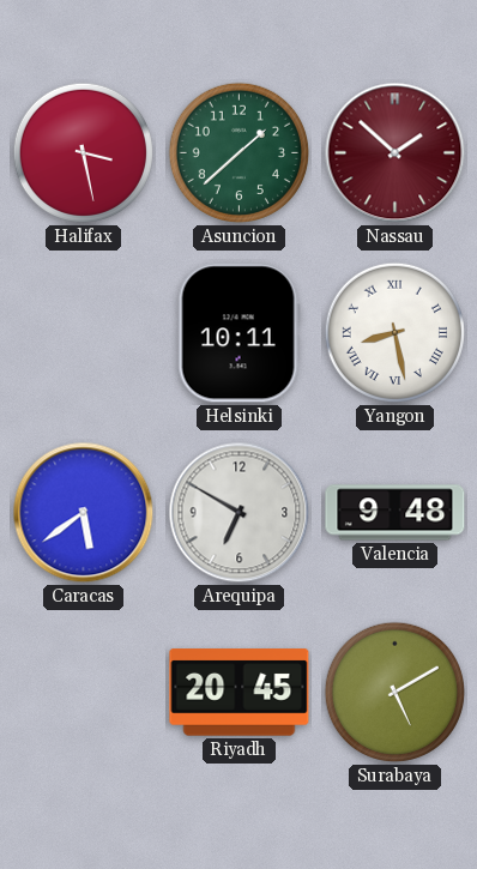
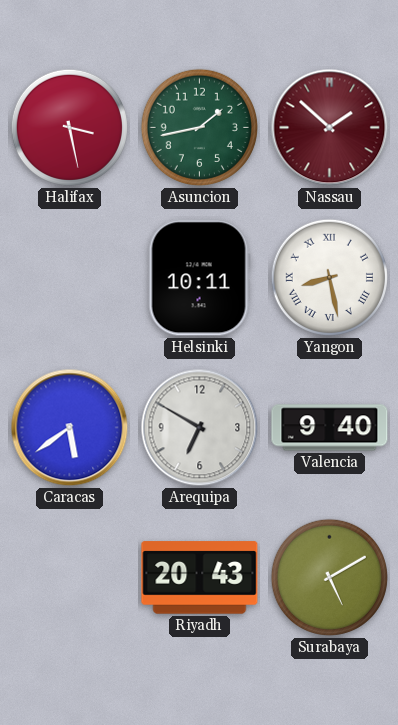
Asuncion: 1:38 -> 1:43
Valencia: 9:48 -> 9:40
Riyadh: 20:45 -> 20:43
